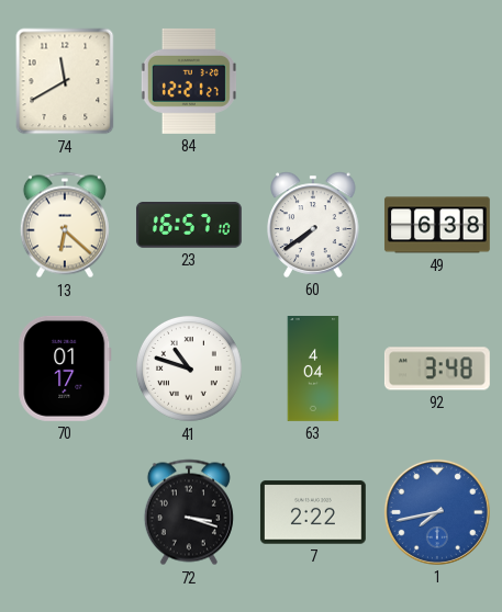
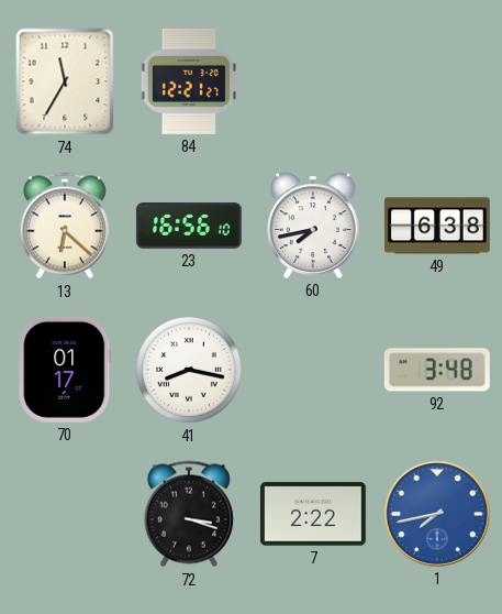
74: 11:40 -> 11:35
23: 16:57 -> 16:56
60: 7:39 -> 7:43
41: 10:48 -> 8:17
63: 4:04 -> none
